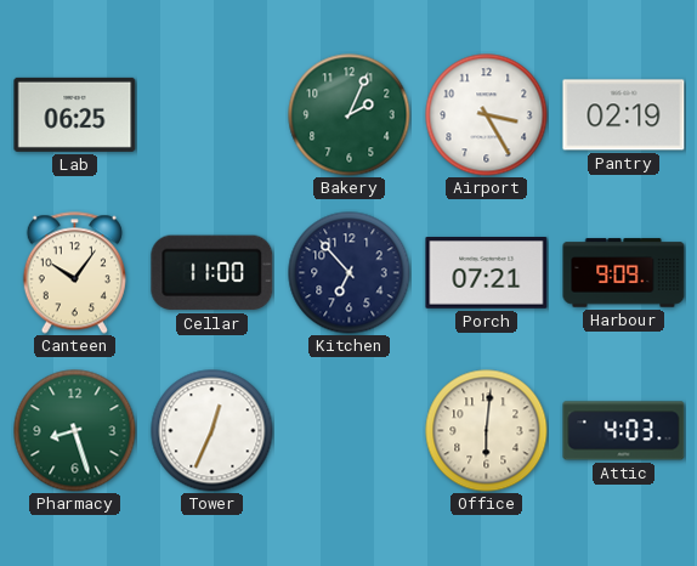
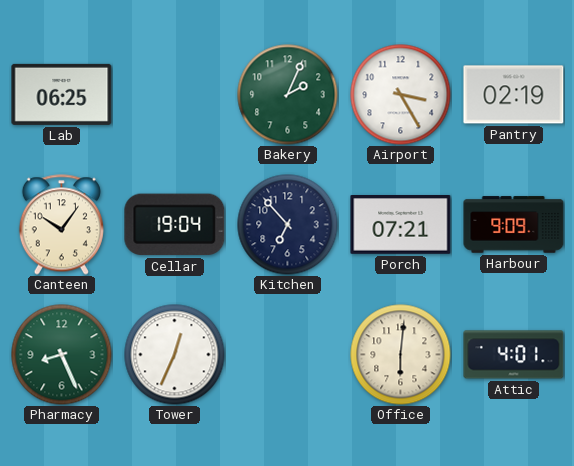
Cellar: 11:00 -> 19:04
Pharmacy: 8:27 -> 8:26
Attic: 4:03 -> 4:01
